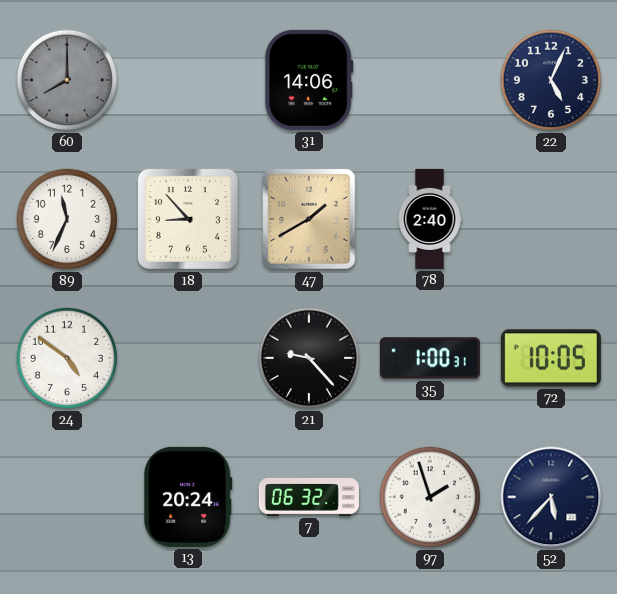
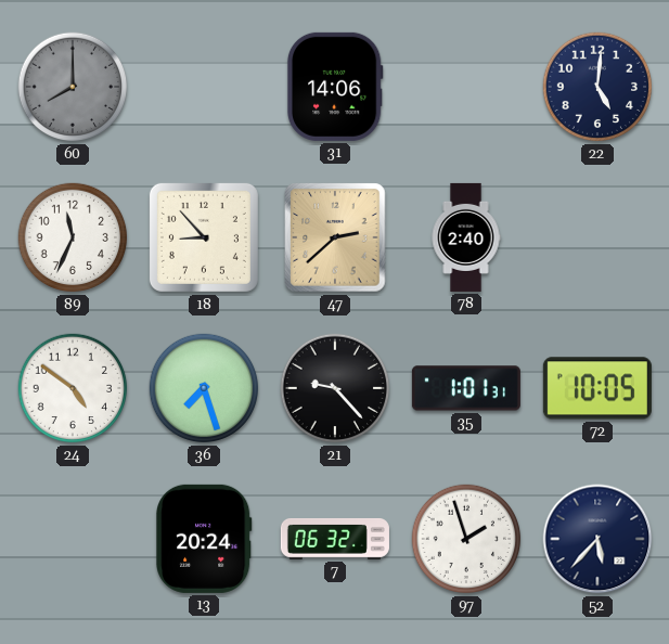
22: 5:04 -> 5:01
47: 1:40 -> 2:38
36: none -> 7:27
35: 1:00 -> 1:01
